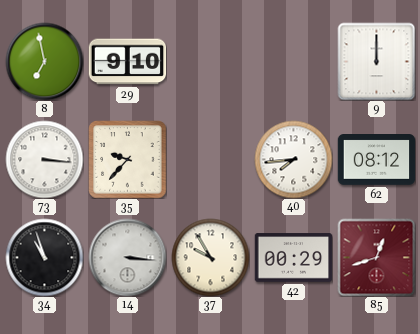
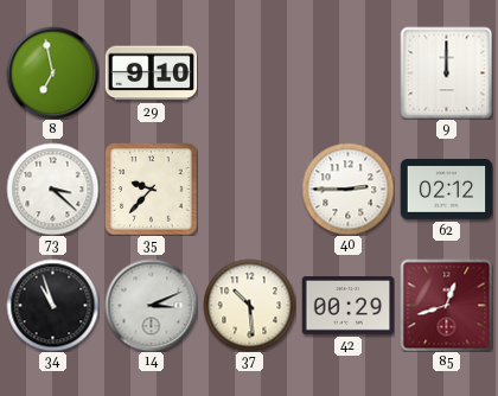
73: 3:16 -> 3:22
40: 7:44 -> 2:45
62: 08:12 -> 02:12
14: 3:16 -> 3:11
37: 9:55 -> 10:29
